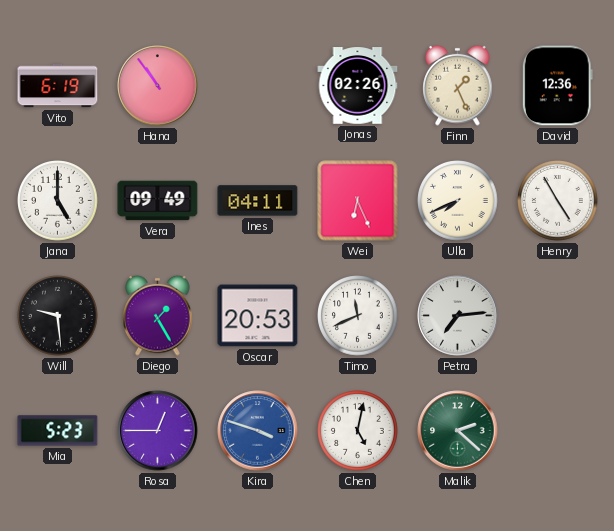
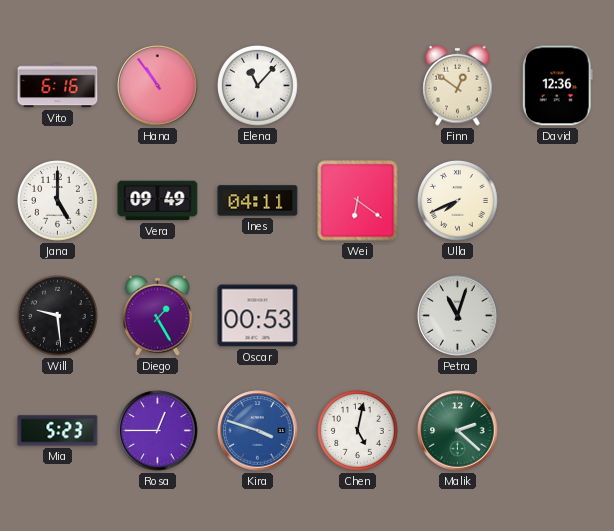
Vito: 6:19 -> 6:16
Elena: none -> 11:07
Jonas: 02:26 -> none
Finn: 1:26 -> 12:51
Wei: 6:26 -> 6:21
Henry: 4:55 -> none
Oscar: 20:53 -> 00:53
Timo: 11:41 -> none
Petra: 7:14 -> 11:03
